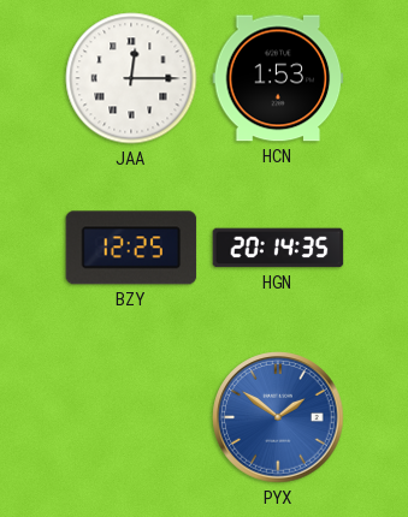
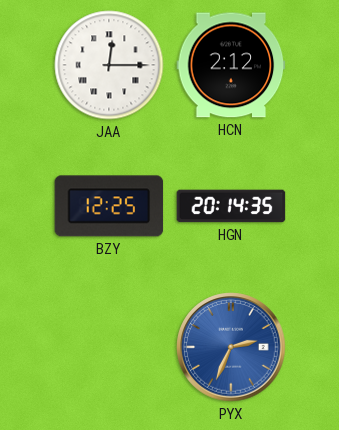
HCN: 1:53 -> 2:12
PYX: 1:51 -> 2:34
